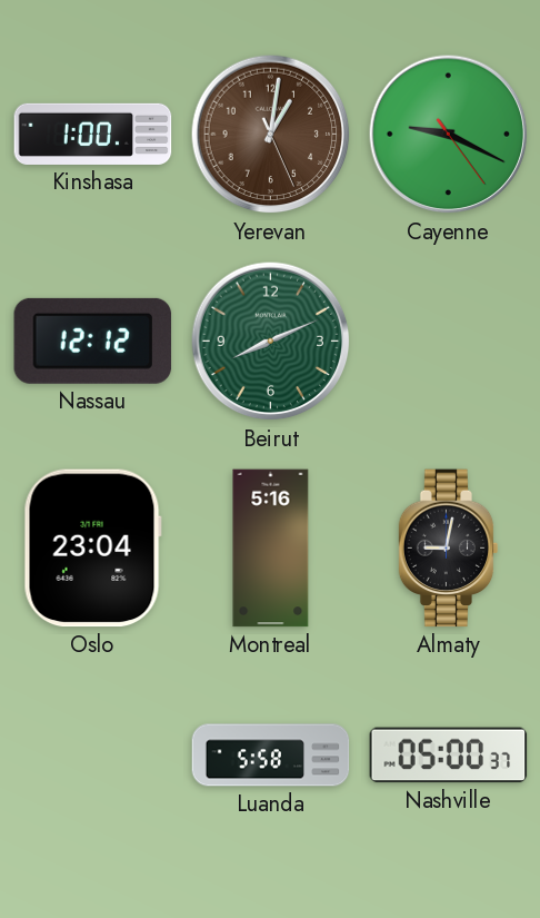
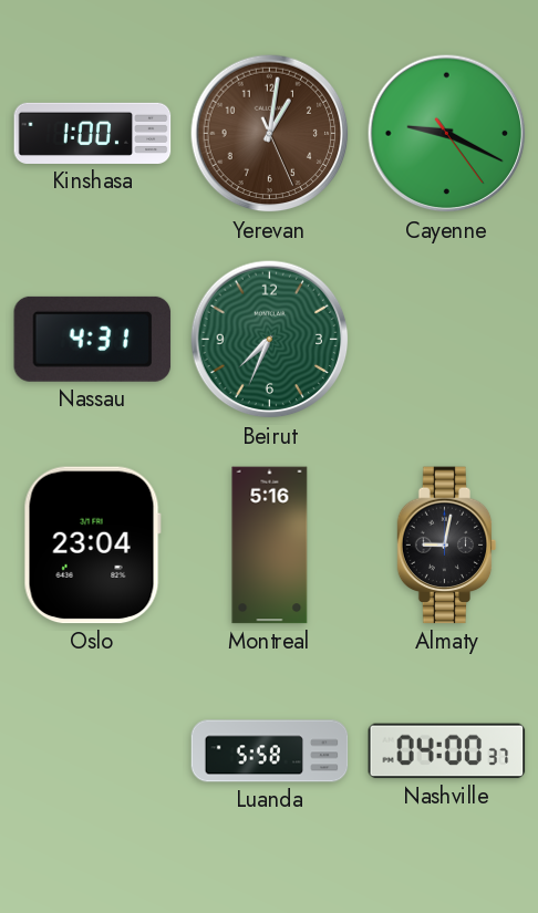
Nassau: 12:12 -> 4:31
Beirut: 8:11 -> 7:34
Nashville: 05:00 -> 04:00
